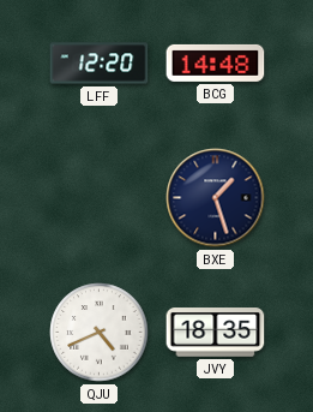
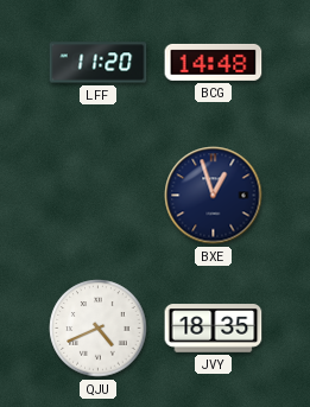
LFF: 12:20 -> 11:20
BXE: 1:27 -> 12:57
